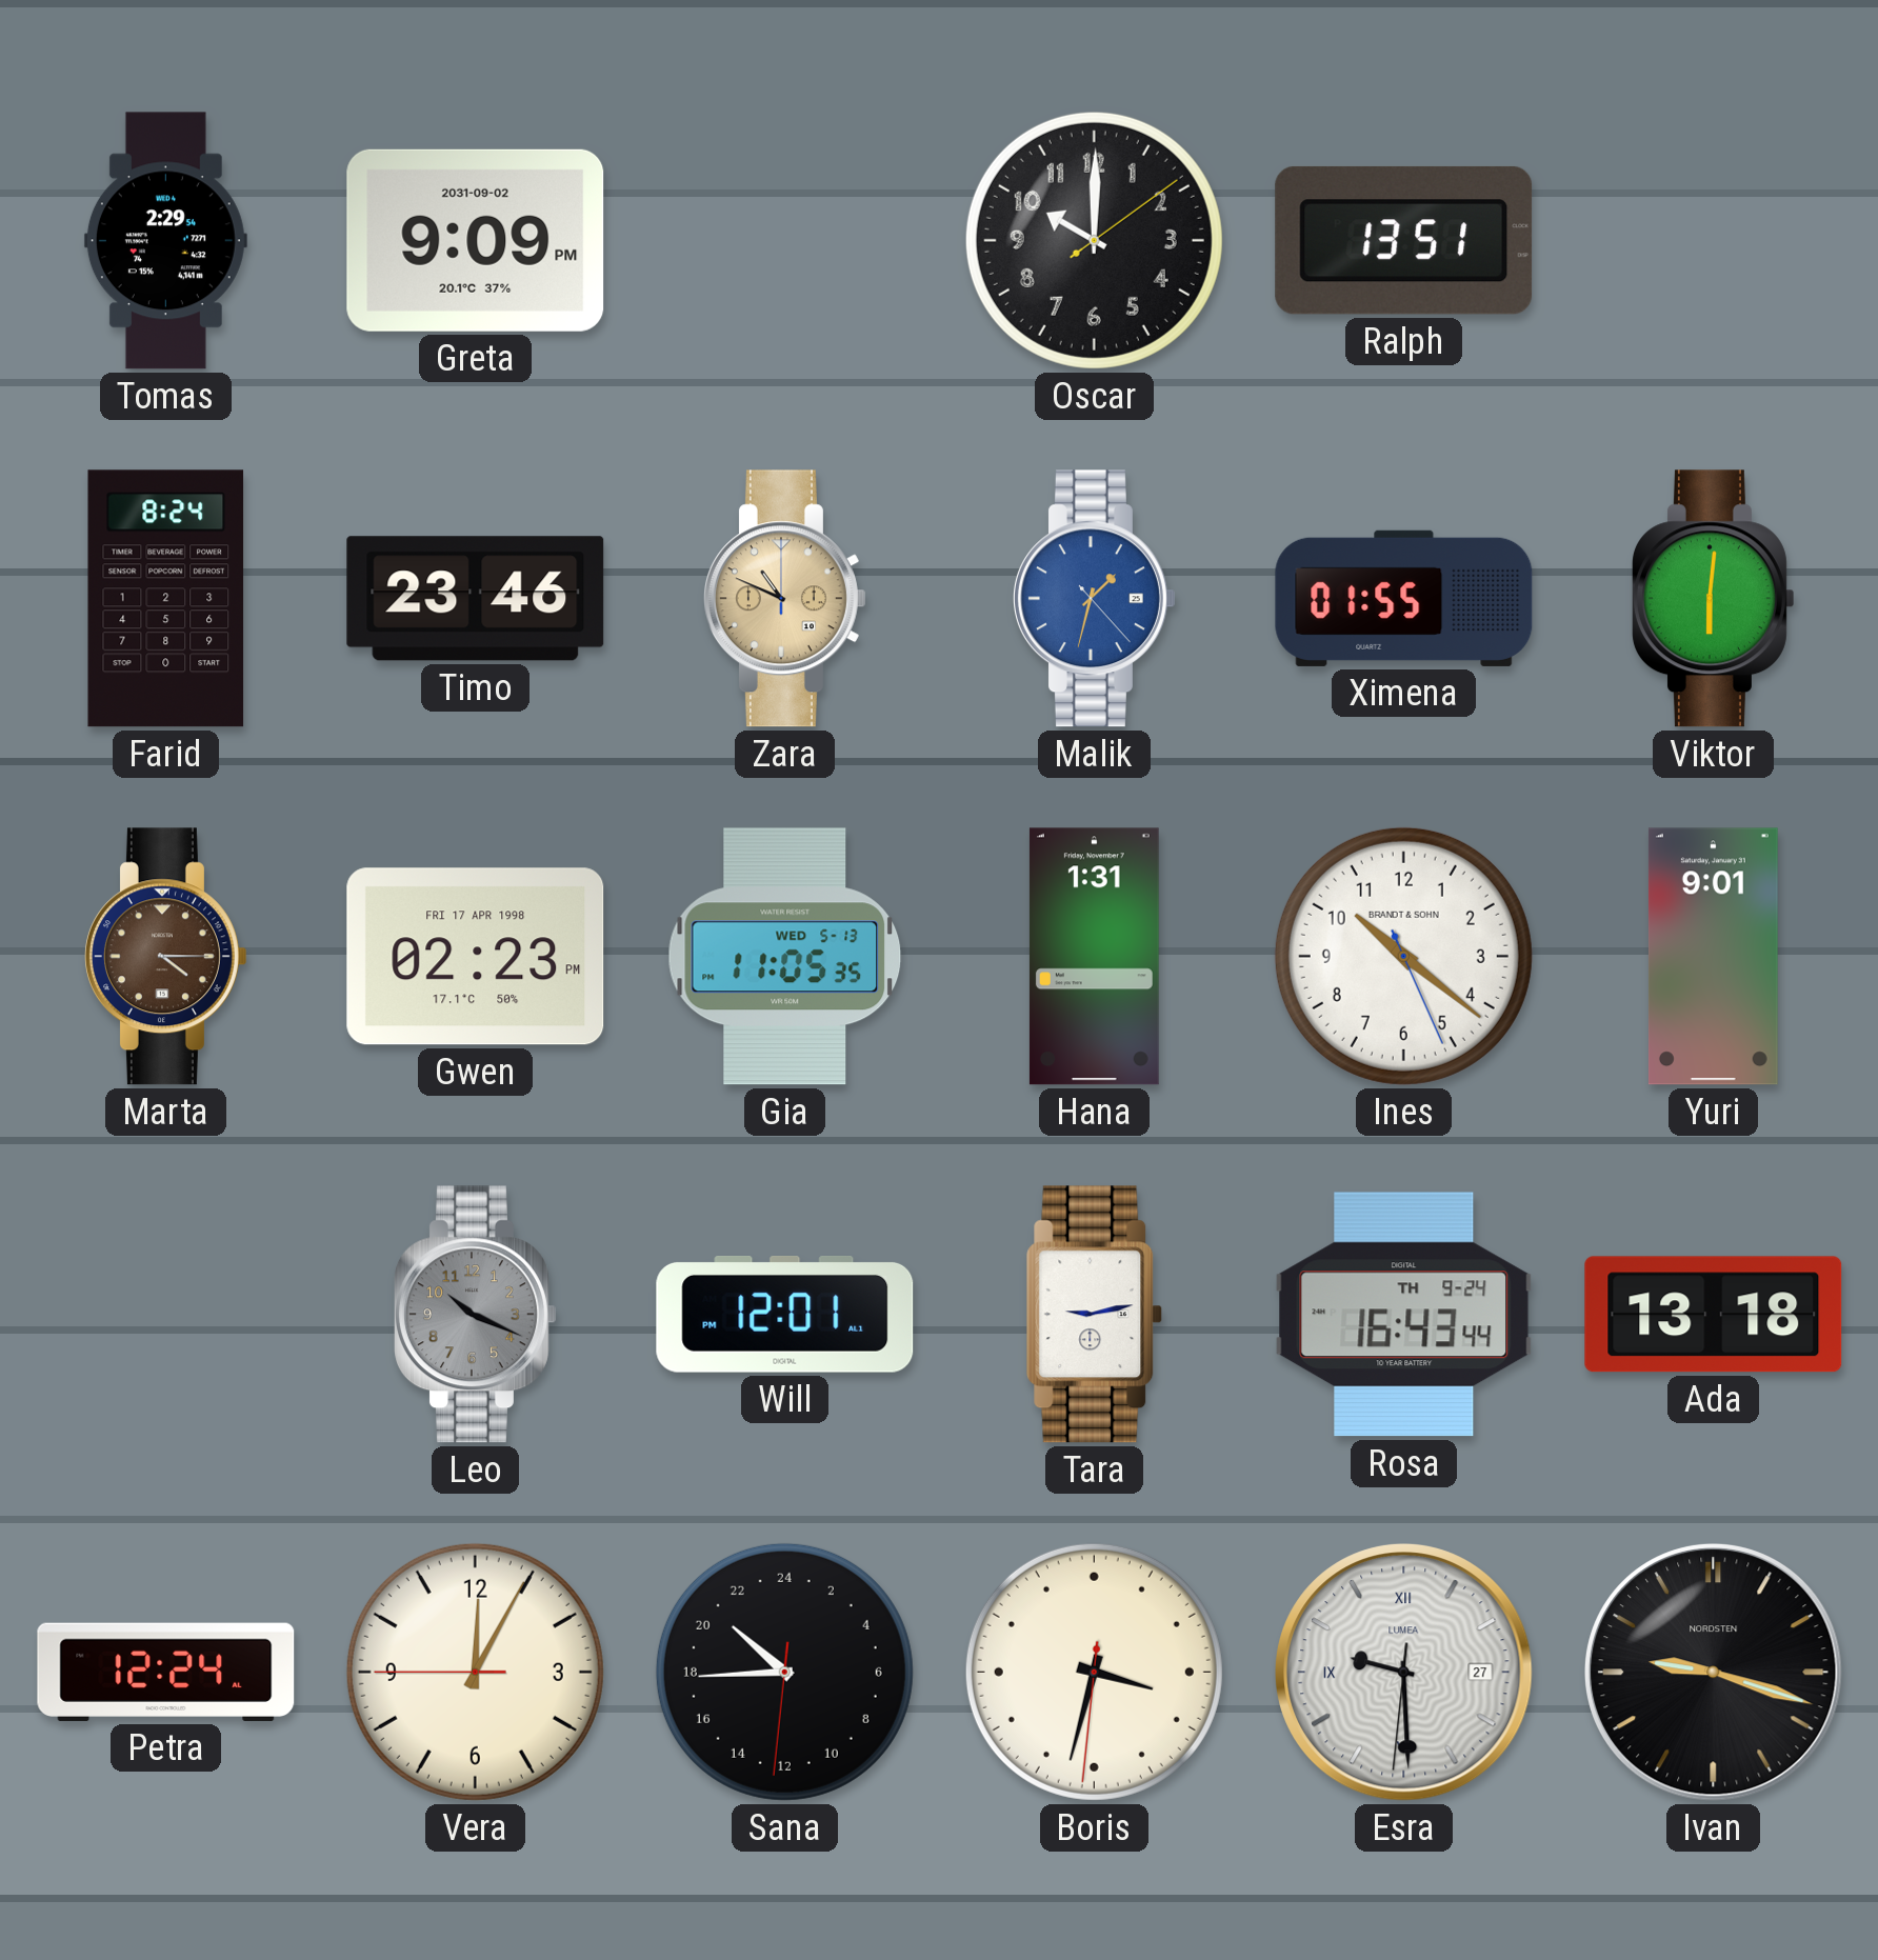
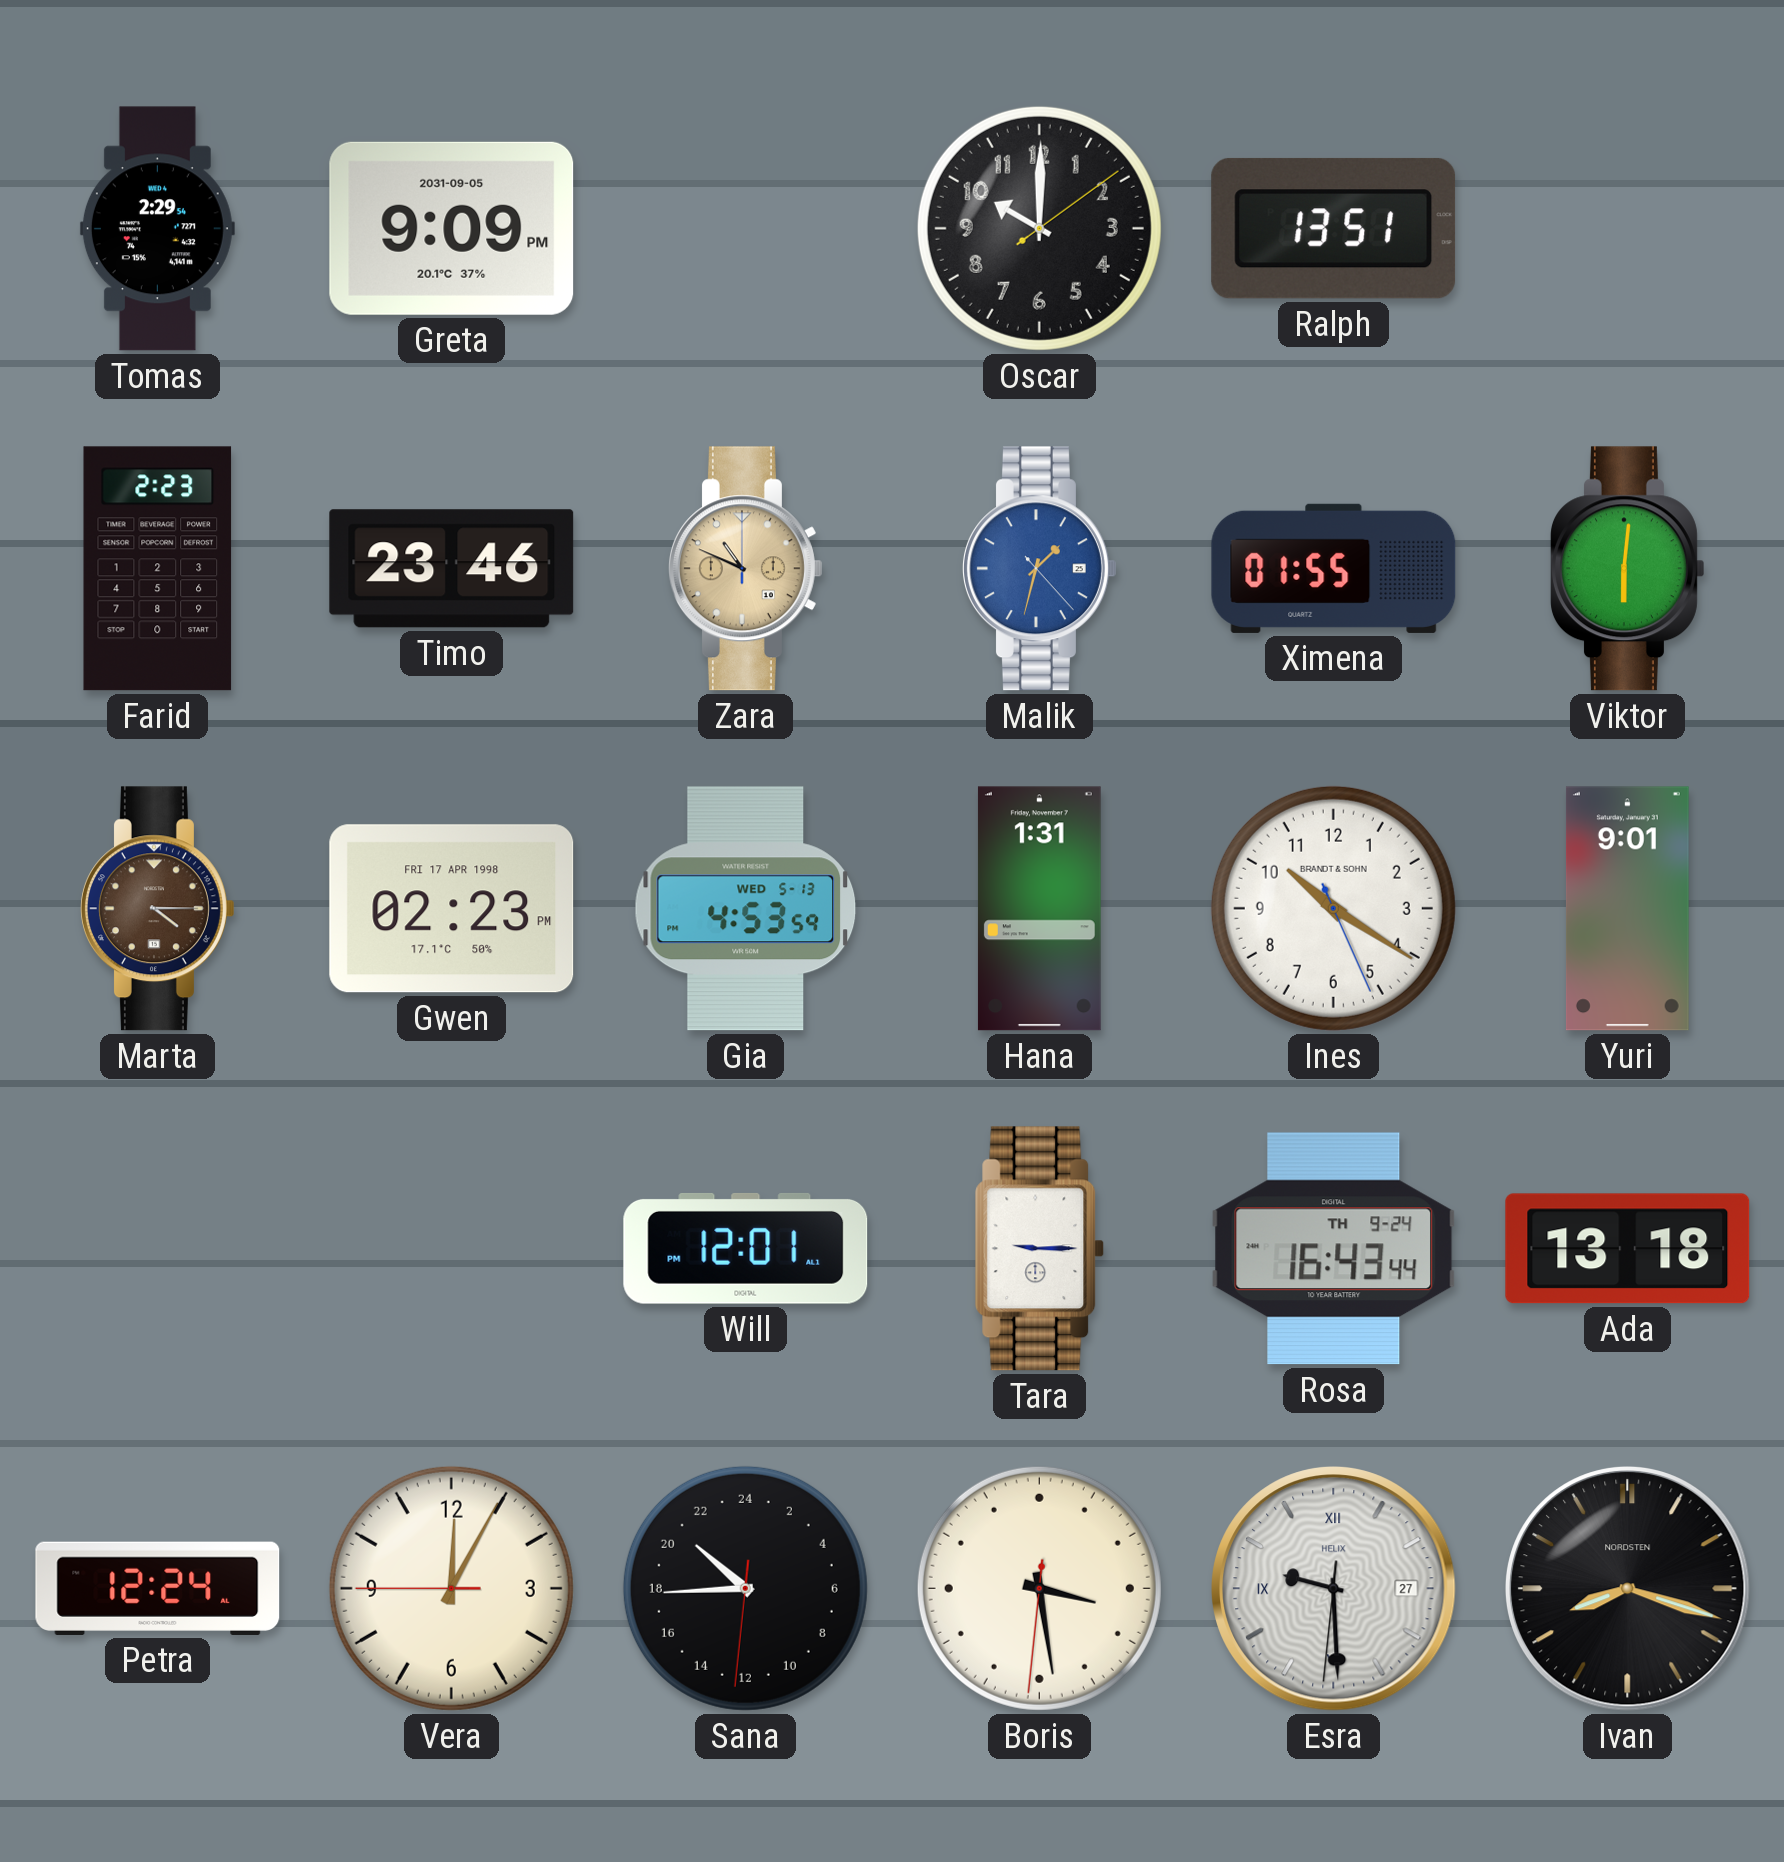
Greta date: 2031-09-02 -> 2031-09-05
Farid: 8:24 -> 2:23
Gia: 11:05 -> 4:53
Ines: 10:21 -> 10:20
Leo: 10:19 -> none
Tara: 9:13 -> 9:15
Boris: 3:32 -> 3:28
Esra brand: LUMEA -> HELIX
Ivan: 9:18 -> 8:18
